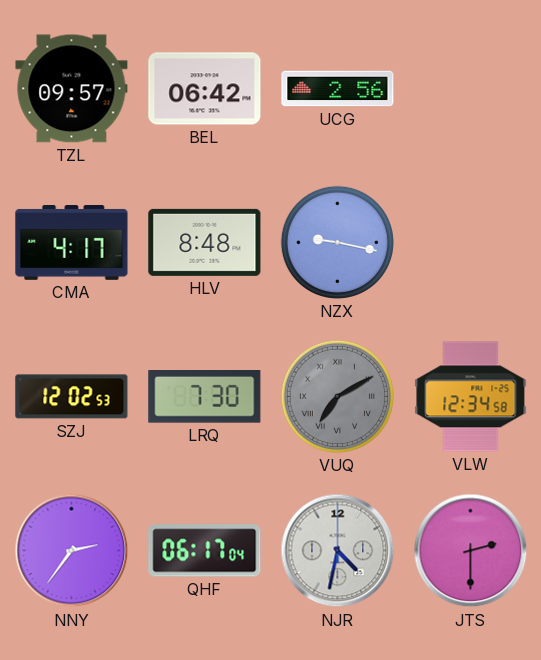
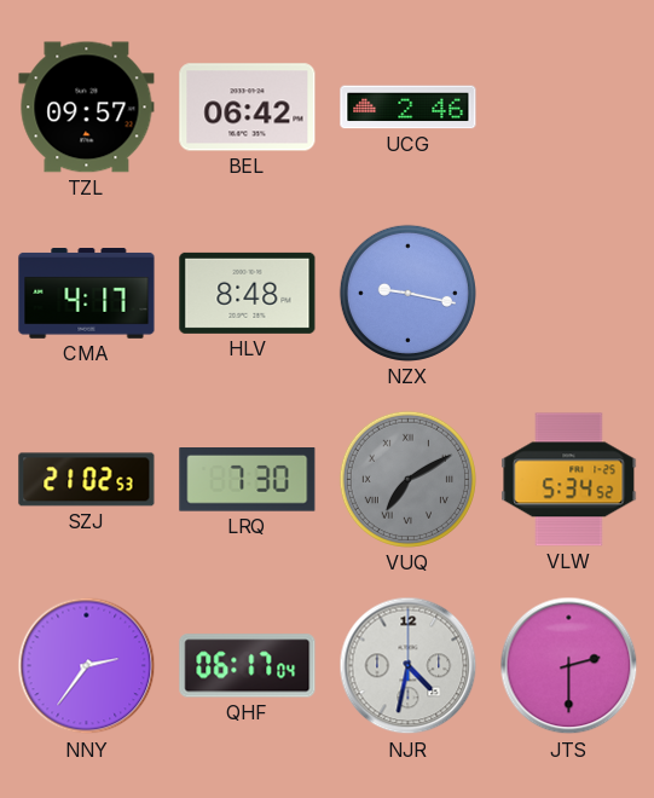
UCG: 2:56 -> 2:46
SZJ: 12:02 -> 21:02
VLW: 12:34 -> 5:34
